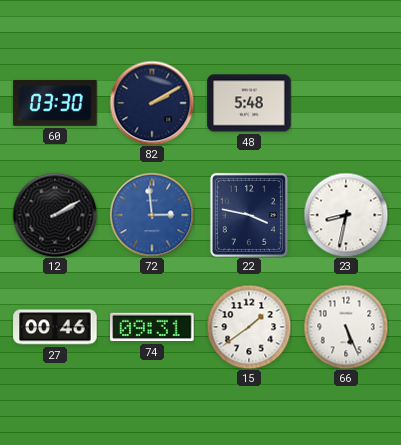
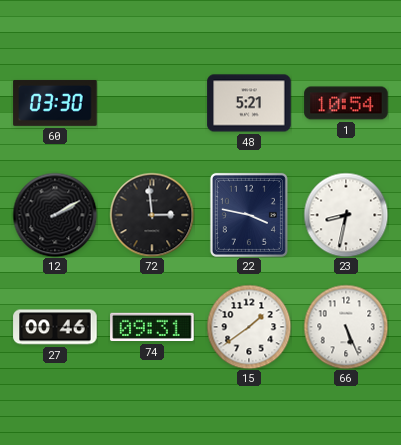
82: 2:10 -> none
48: 5:48 -> 5:21
1: none -> 10:54
72 dial: blue -> black
